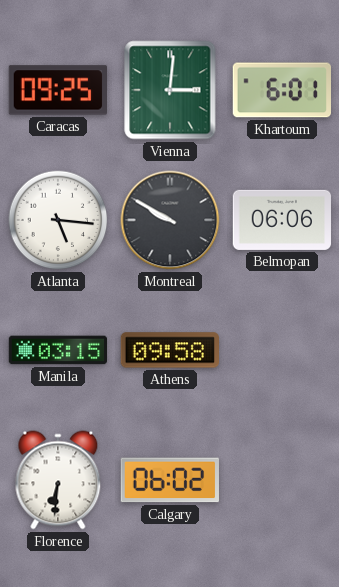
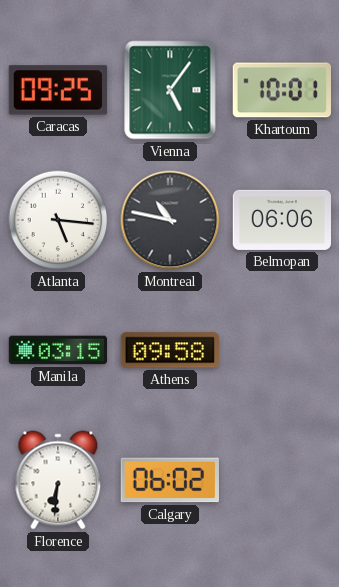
Vienna: 3:01 -> 5:06
Khartoum: 6:01 -> 10:01
Montreal: 9:50 -> 10:47
